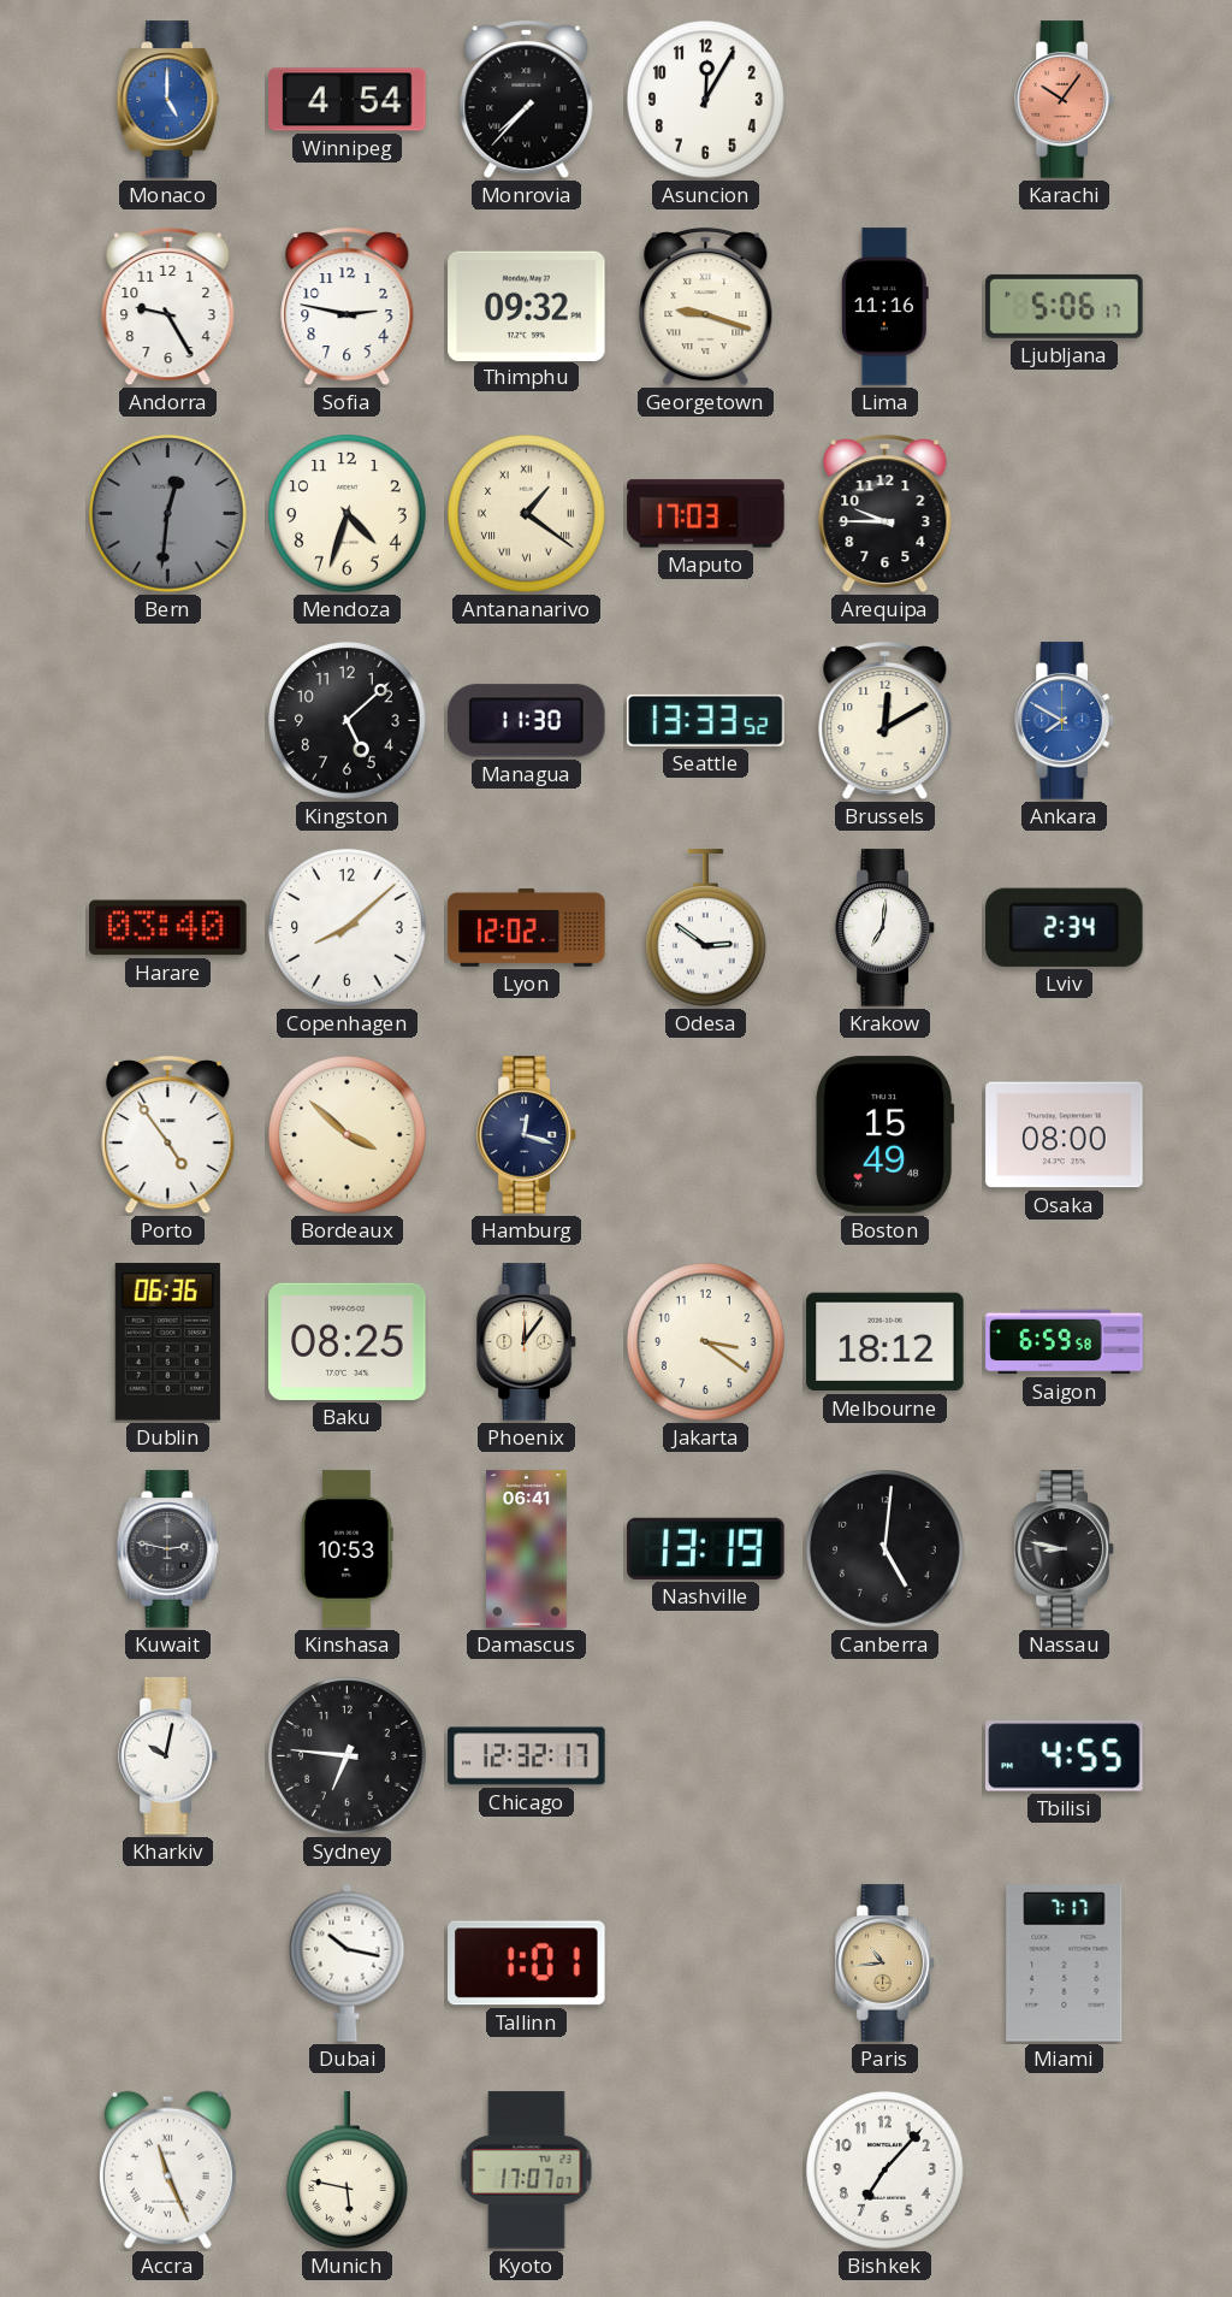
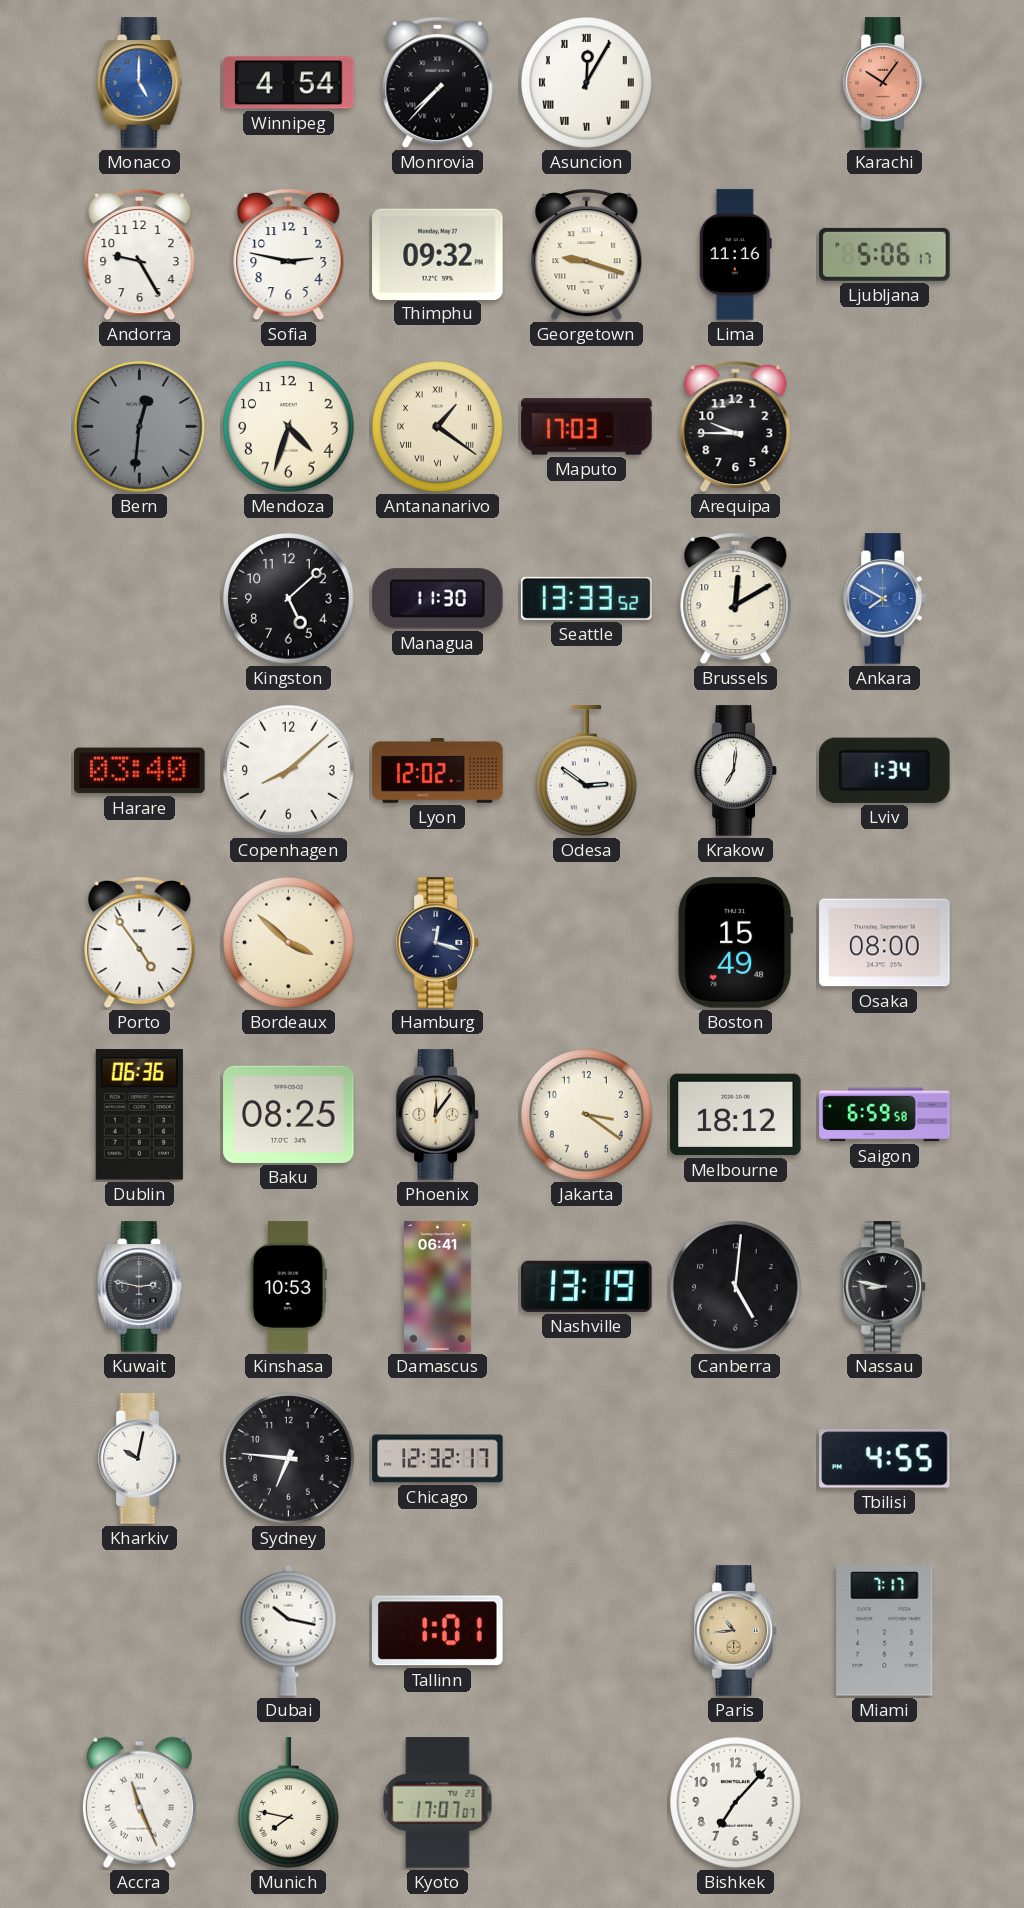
Asuncion numerals: Arabic -> Roman
Lviv: 2:34 -> 1:34
Munich: 5:47 -> 7:47
